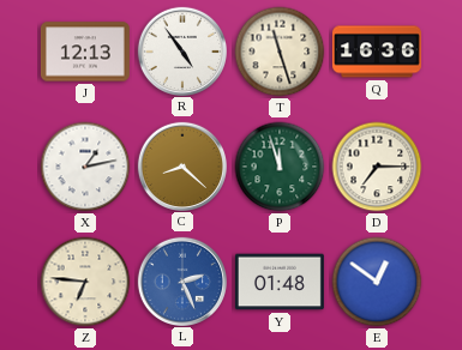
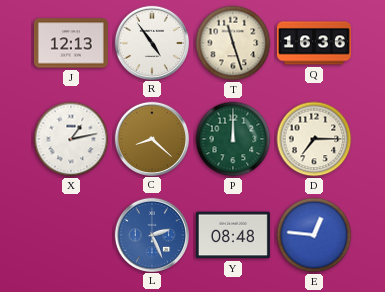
P: 11:57 -> 12:00
Z: 6:46 -> none
Y: 01:48 -> 08:48
E: 12:51 -> 12:46
